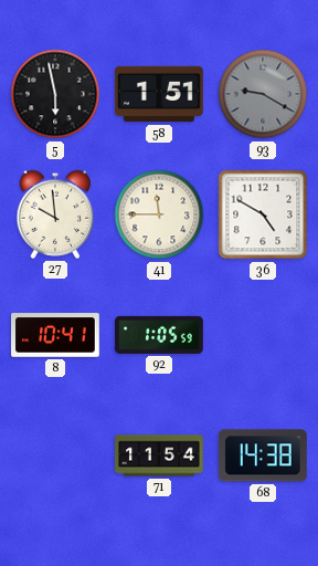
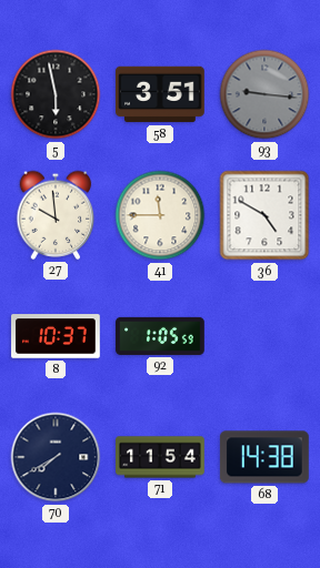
58: 1:51 -> 3:51
93: 9:20 -> 9:16
8: 10:41 -> 10:37
70: none -> 7:40
